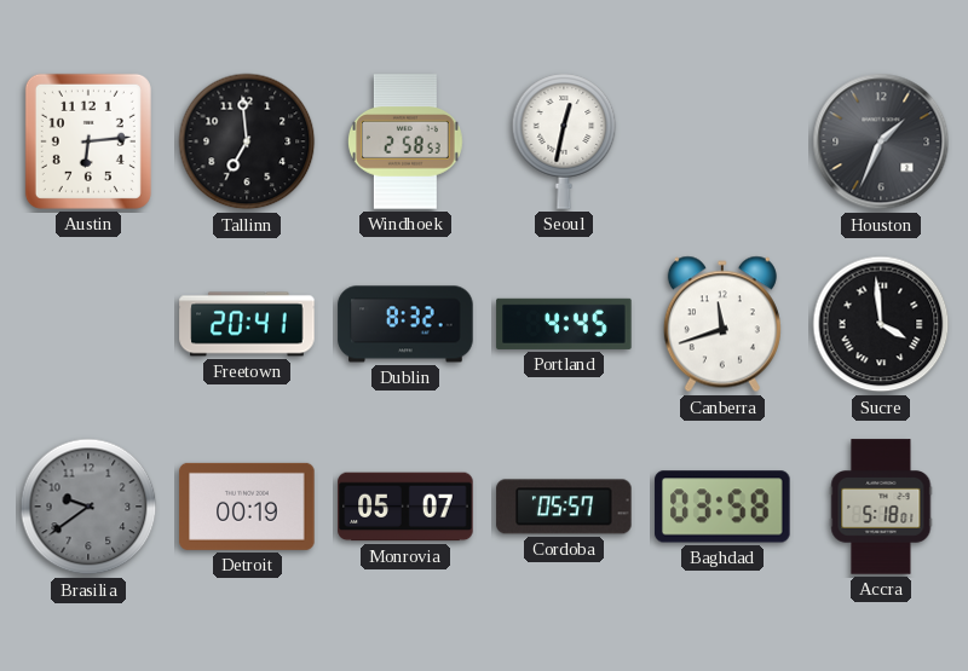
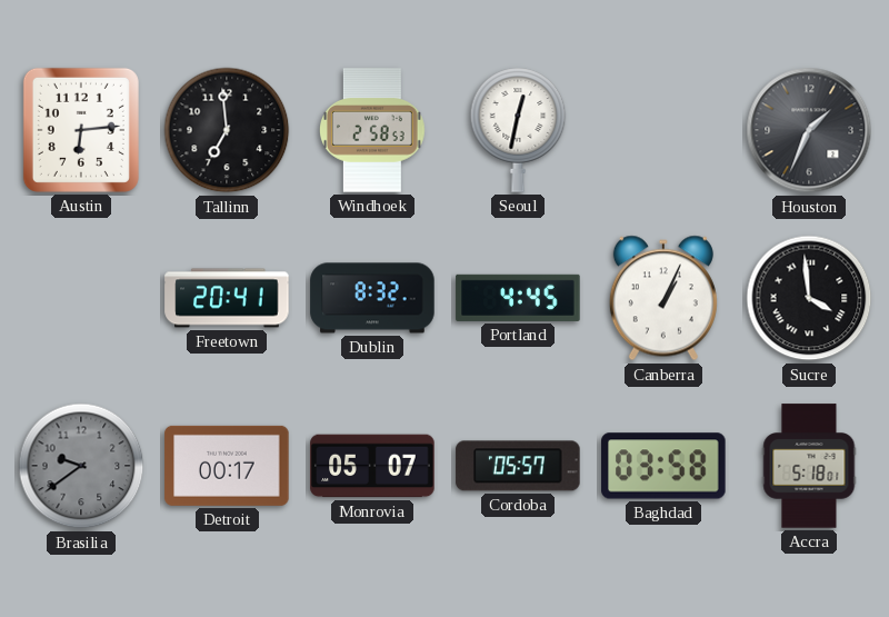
Canberra: 11:42 -> 1:04
Detroit: 00:19 -> 00:17
